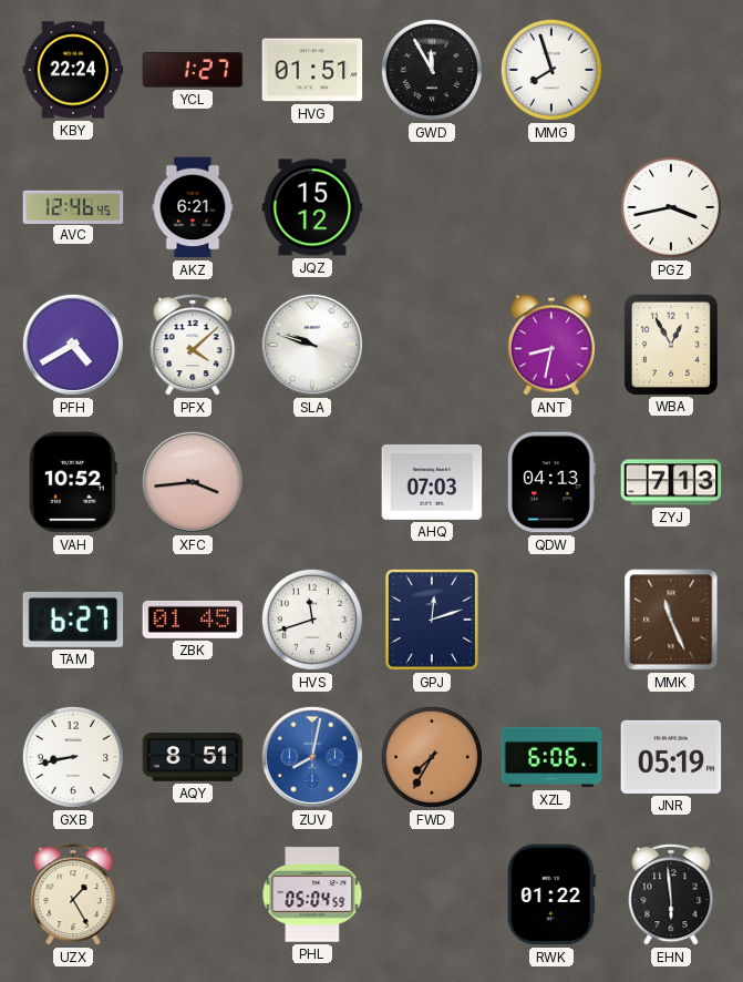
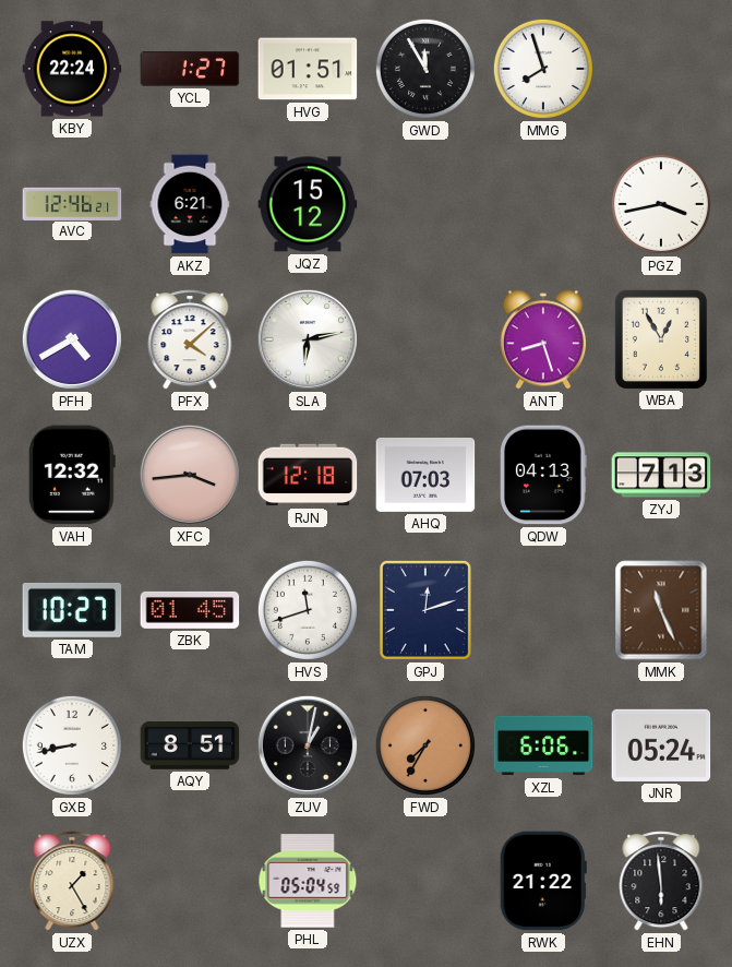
AVC: 12:46:45 -> 12:46:21
SLA: 9:48 -> 6:13
ANT: 8:32 -> 8:27
VAH: 10:52 -> 12:32
RJN: none -> 12:18
TAM: 6:27 -> 10:27
ZUV: 8:02 -> 1:02
ZUV dial: blue -> black
JNR: 05:19 -> 05:24
RWK: 01:22 -> 21:22
